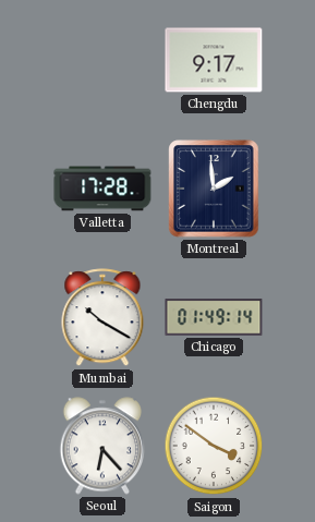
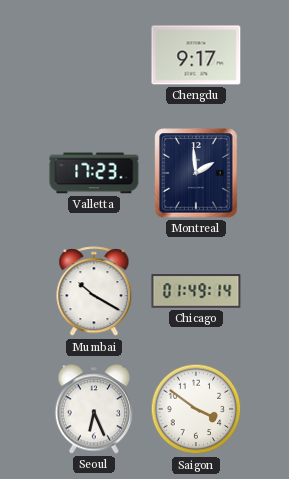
Valletta: 17:28 -> 17:23
Seoul: 6:23 -> 6:26
